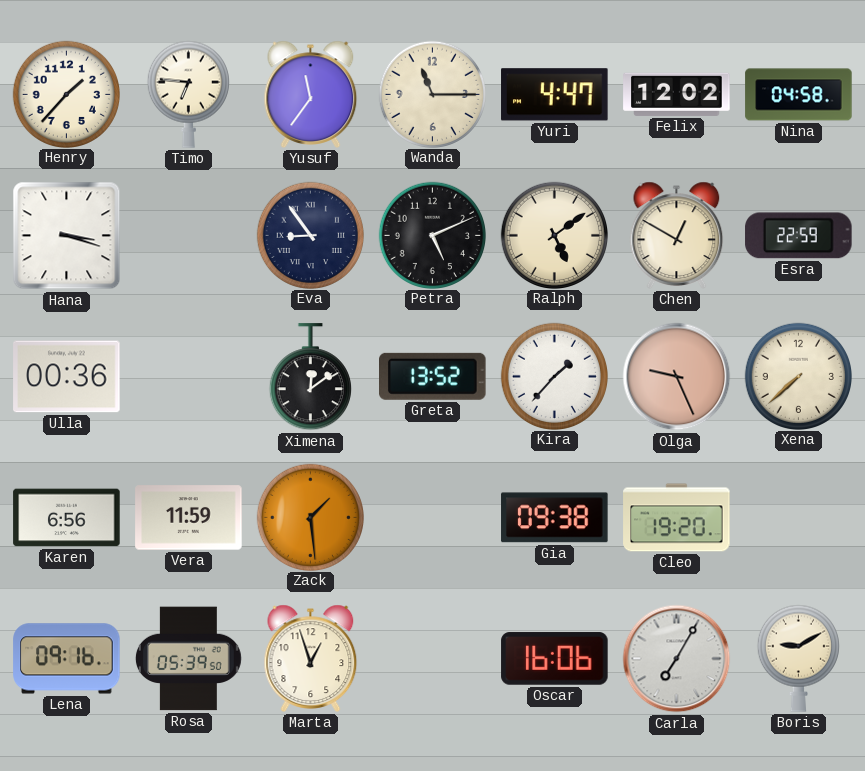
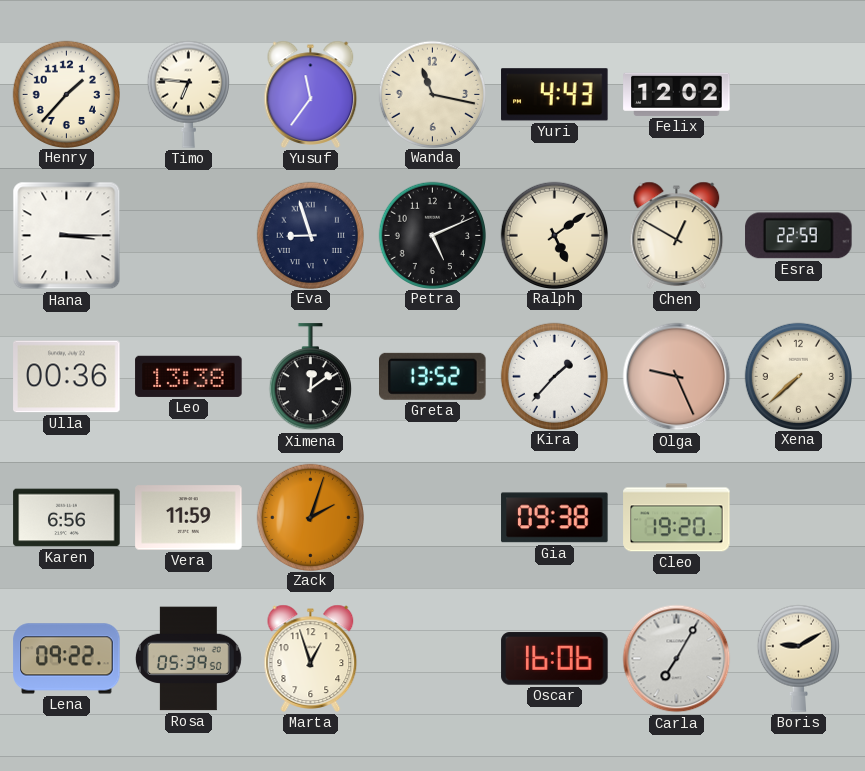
Wanda: 11:15 -> 11:17
Yuri: 4:47 -> 4:43
Nina: 04:58 -> none
Hana: 3:18 -> 3:15
Eva: 8:54 -> 8:57
Leo: none -> 13:38
Zack: 1:29 -> 2:03
Lena: 09:16 -> 09:22
